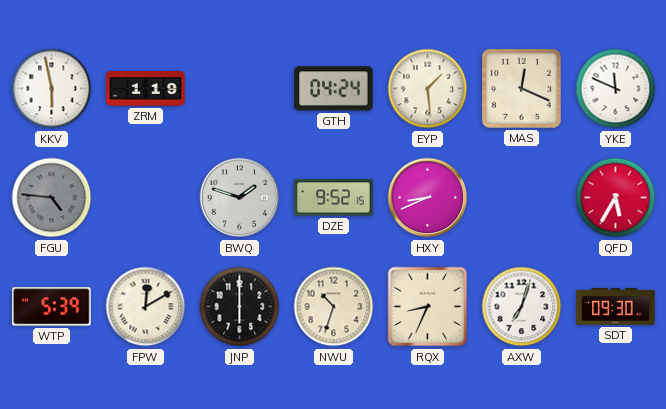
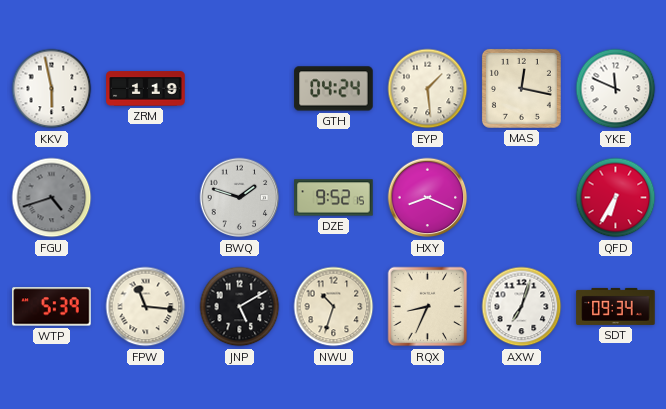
MAS: 12:19 -> 12:17
FGU: 4:46 -> 4:42
HXY: 8:41 -> 8:19
QFD: 5:35 -> 6:35
FPW: 12:10 -> 11:16
JNP: 6:00 -> 5:10
SDT: 09:30 -> 09:34
